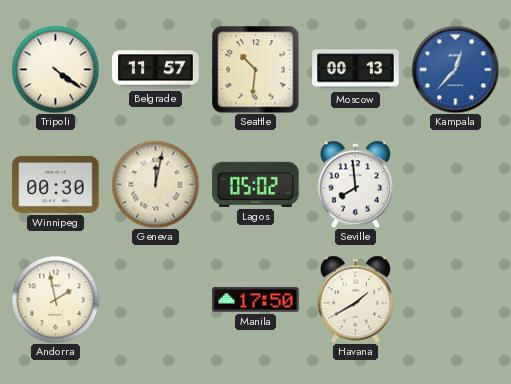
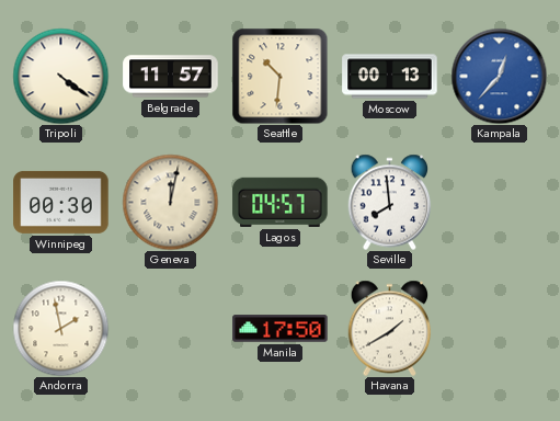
Lagos: 05:02 -> 04:57
